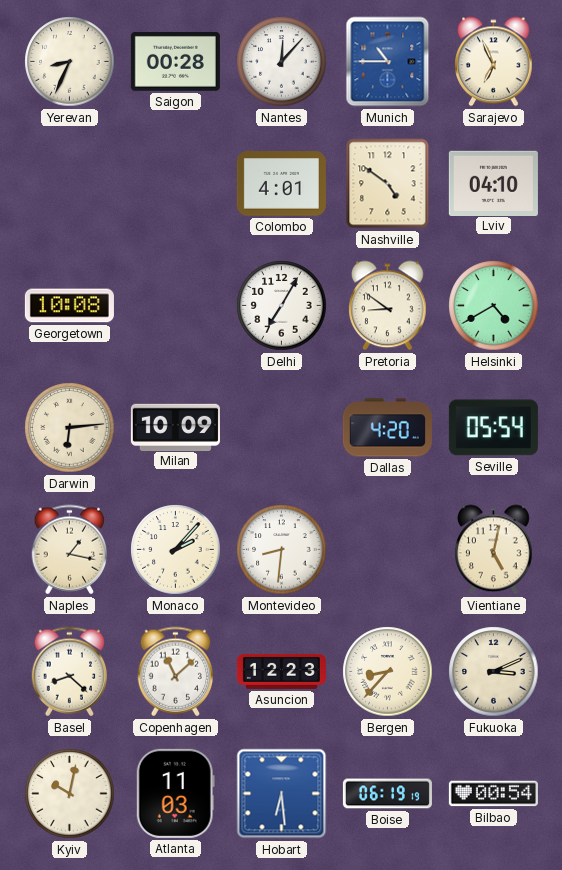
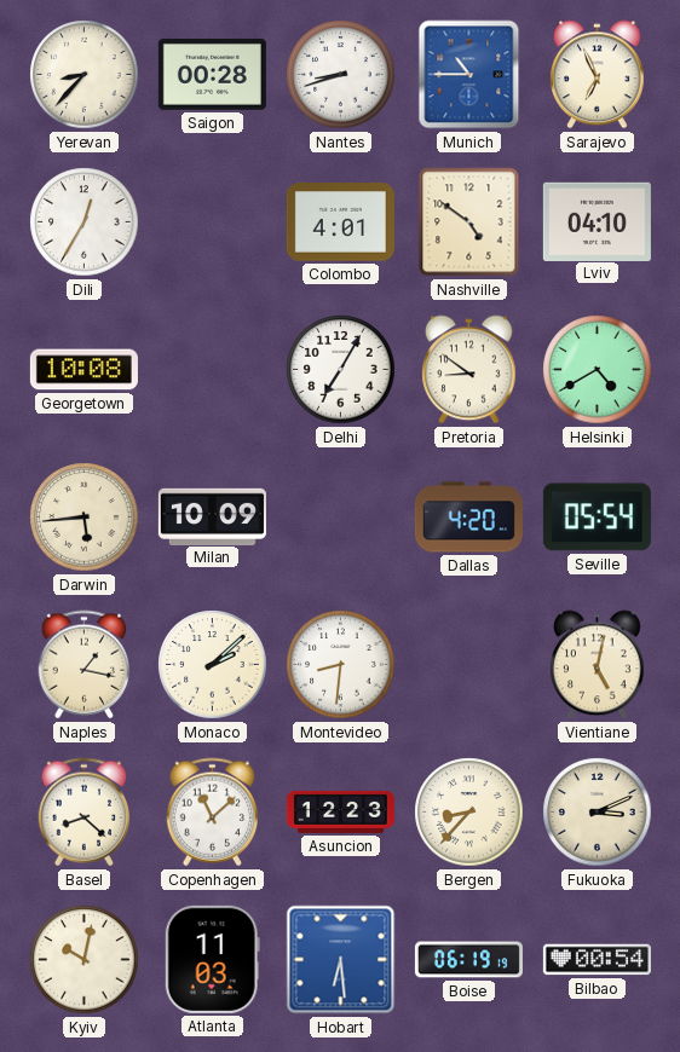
Yerevan: 8:34 -> 8:37
Nantes: 12:07 -> 8:42
Dili: none -> 12:35
Darwin: 6:14 -> 5:44
Monaco: 2:07 -> 2:08
